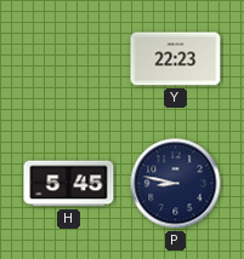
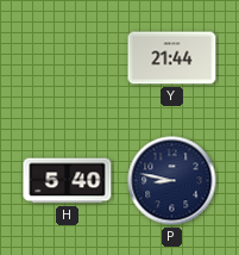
Y: 22:23 -> 21:44
H: 5:45 -> 5:40
